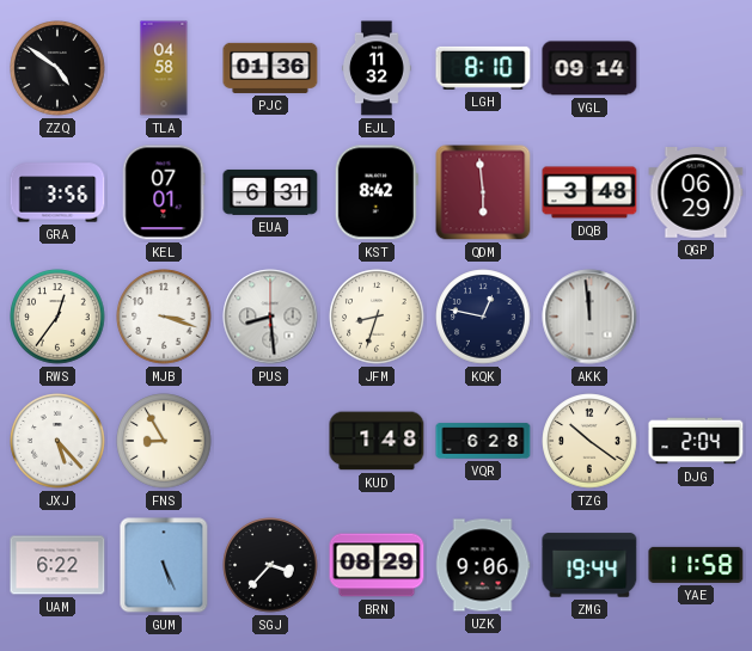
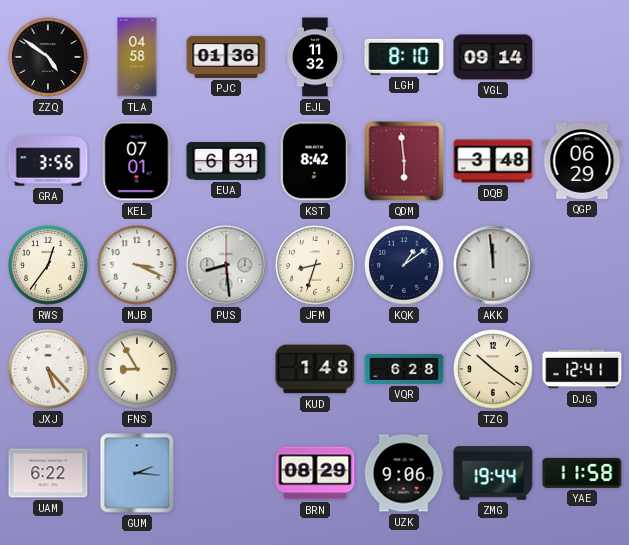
MJB: 3:18 -> 3:19
KQK: 12:47 -> 1:09
DJG: 2:04 -> 12:41
GUM: 5:26 -> 2:16
SGJ: 3:37 -> none
